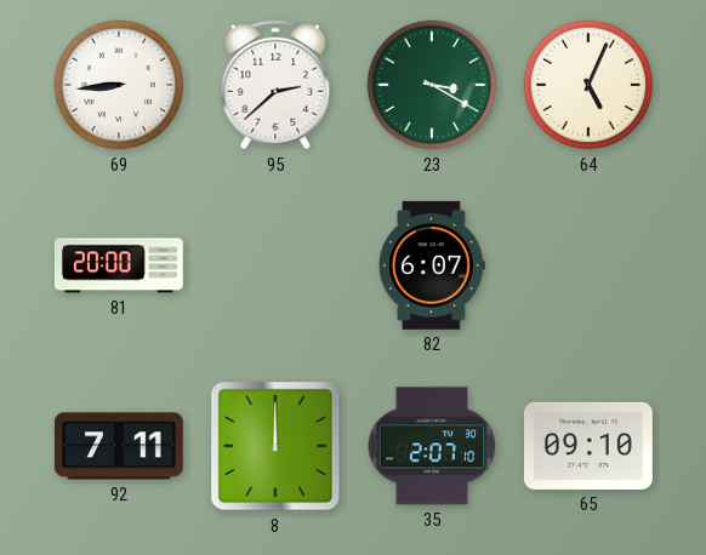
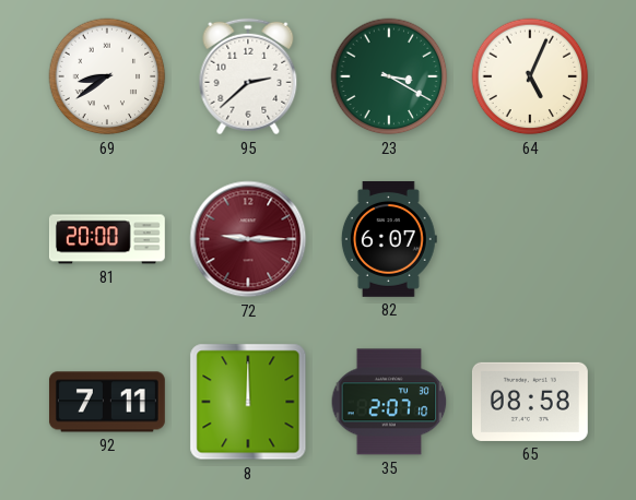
69: 8:44 -> 8:39
72: none -> 9:15
65: 09:10 -> 08:58
